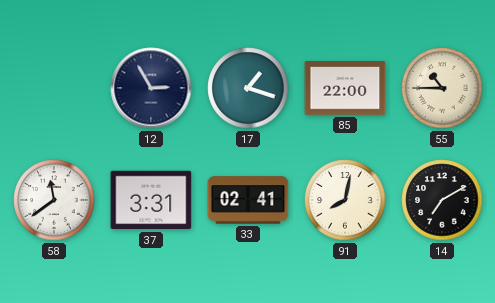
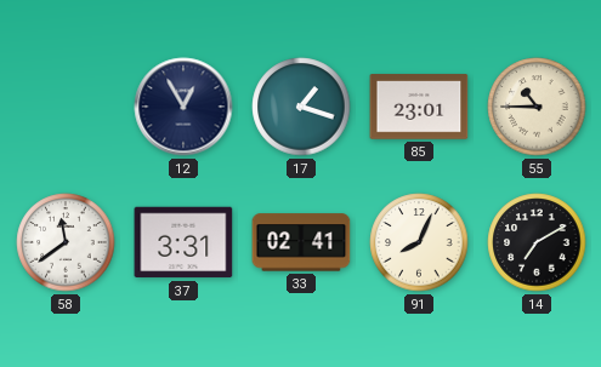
12: 2:55 -> 12:55
85: 22:00 -> 23:01
91: 8:02 -> 8:04
